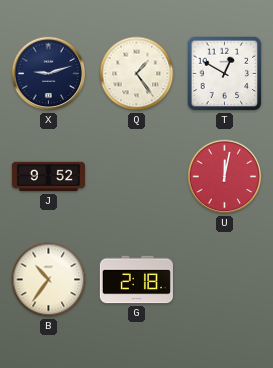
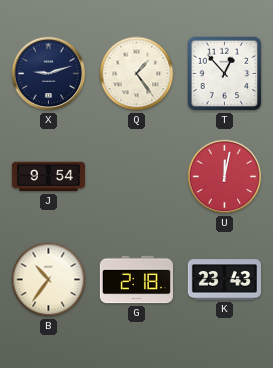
T: 12:50 -> 12:53
J: 9:52 -> 9:54
K: none -> 23:43
